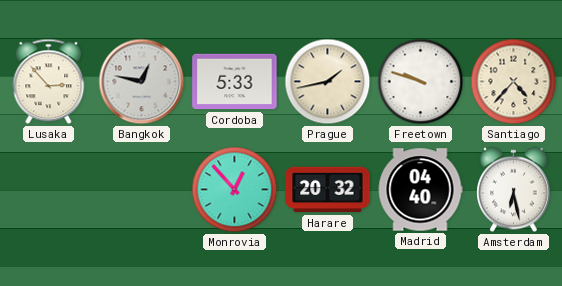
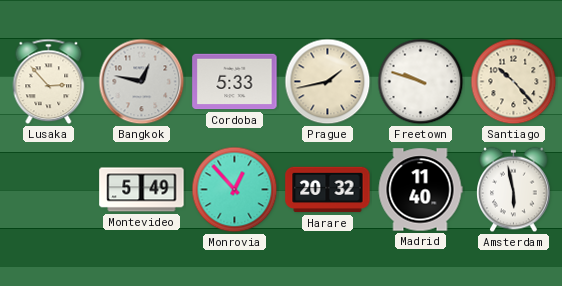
Santiago: 4:37 -> 10:23
Montevideo: none -> 5:49
Madrid: 04:40 -> 11:40
Amsterdam: 6:28 -> 5:58
